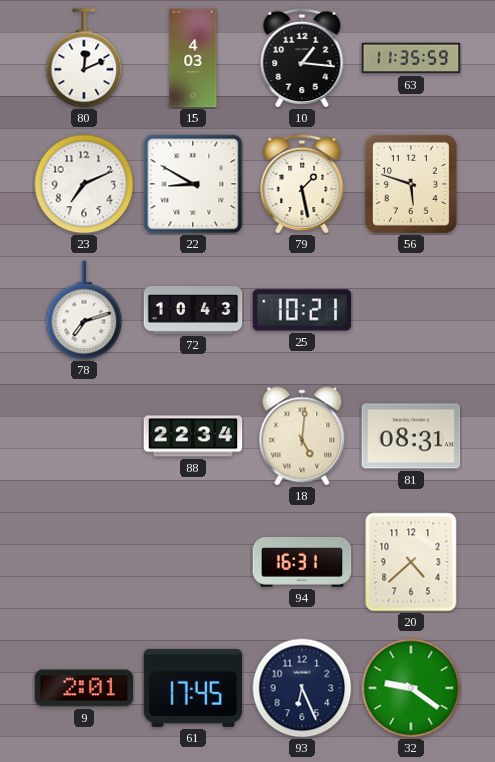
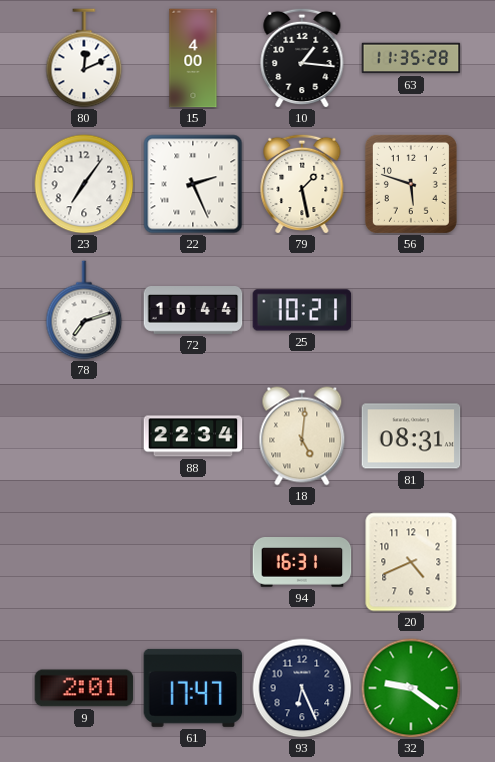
15: 4:03 -> 4:00
63: 11:35:59 -> 11:35:28
23: 7:11 -> 7:06
22: 8:50 -> 2:26
72: 10:43 -> 10:44
20: 4:38 -> 4:41
61: 17:45 -> 17:47
